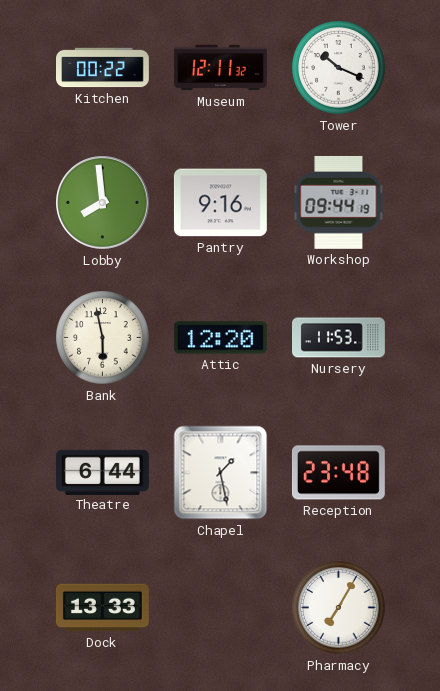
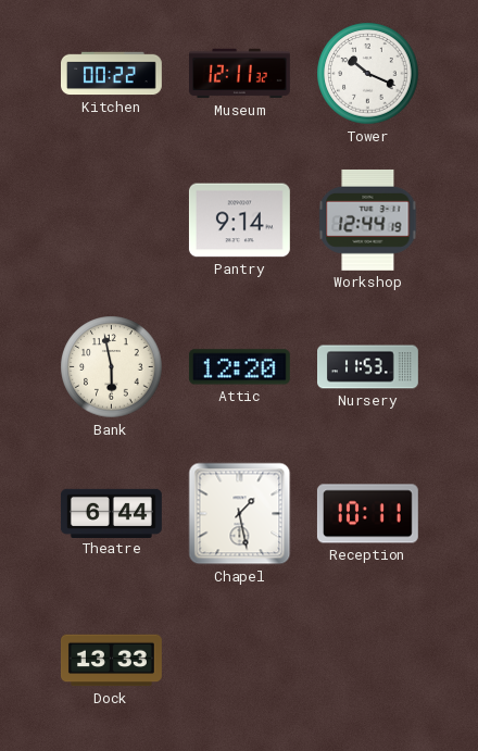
Lobby: 7:59 -> none
Pantry: 9:16 -> 9:14
Workshop: 09:44 -> 12:44
Reception: 23:48 -> 10:11
Pharmacy: 7:05 -> none
